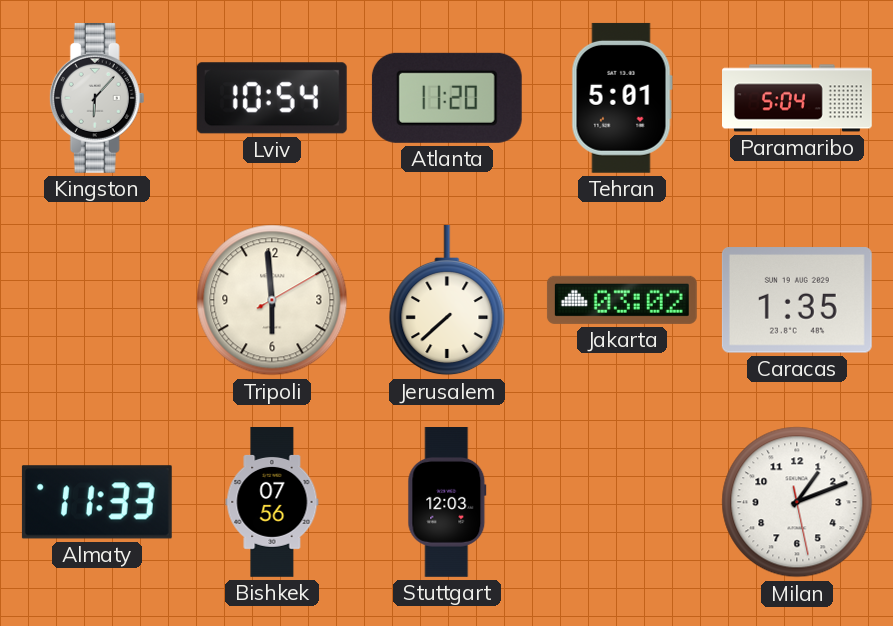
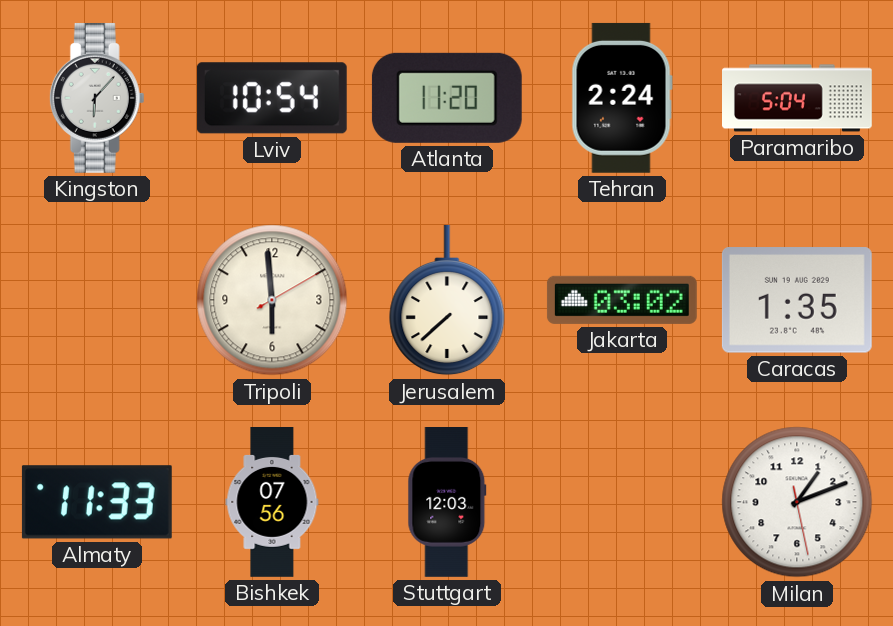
Tehran: 5:01 -> 2:24
